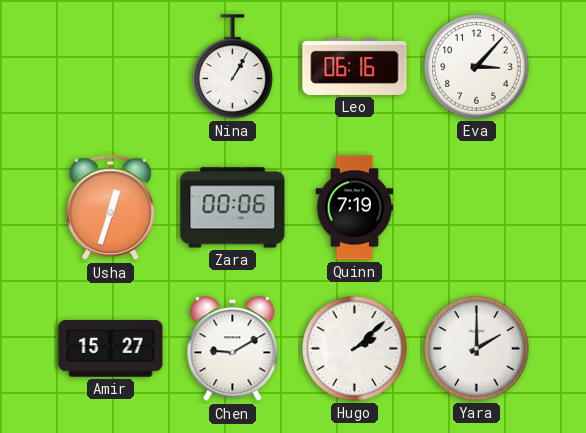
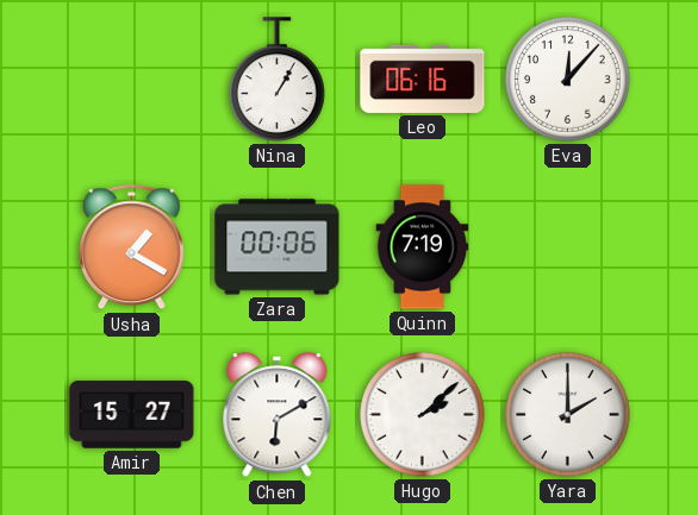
Eva: 3:07 -> 12:07
Usha: 12:33 -> 1:20
Chen: 9:10 -> 6:10
